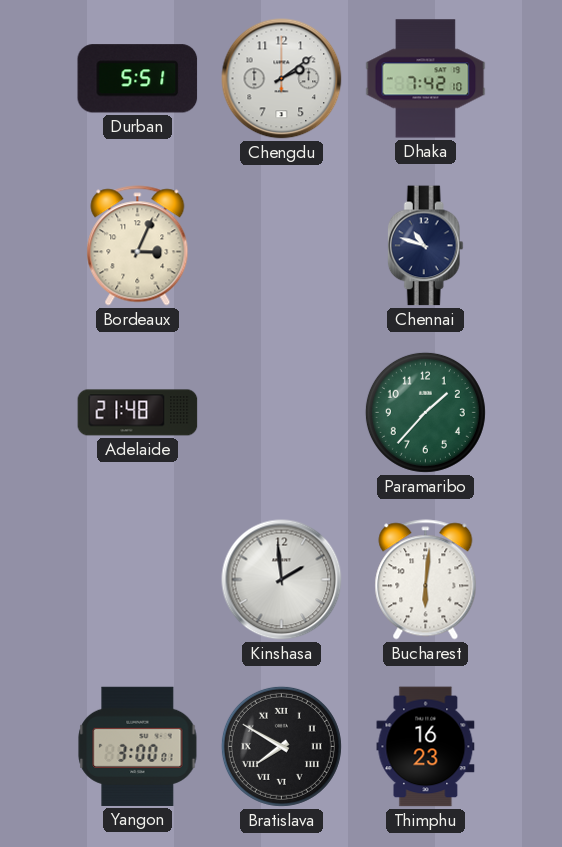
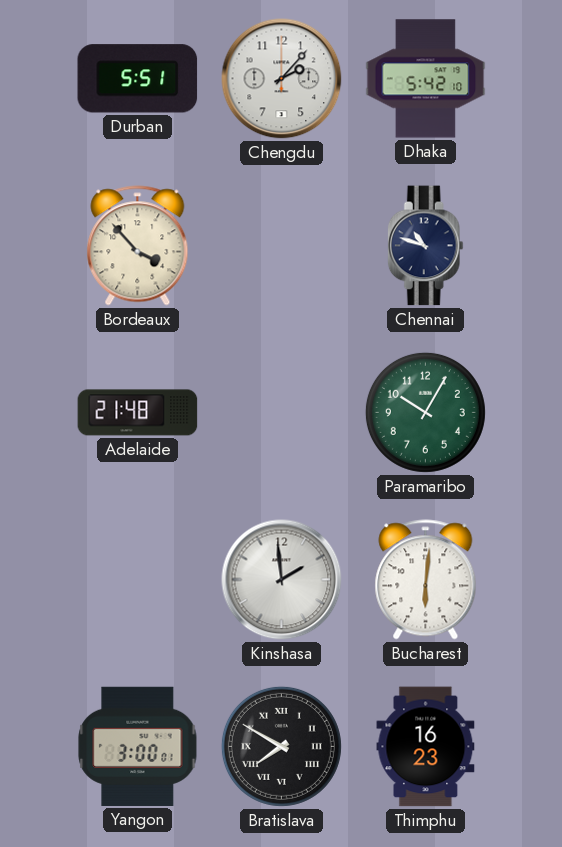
Chengdu: 2:09 -> 2:07
Dhaka: 7:42 -> 5:42
Bordeaux: 3:04 -> 3:53
Paramaribo: 1:37 -> 10:05
